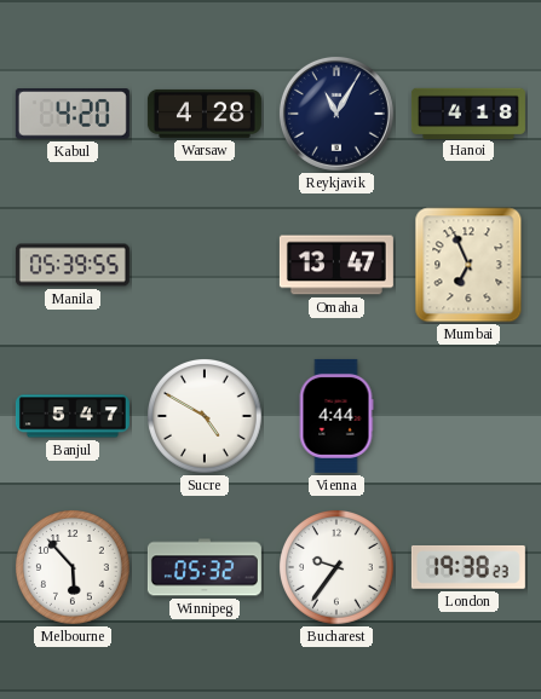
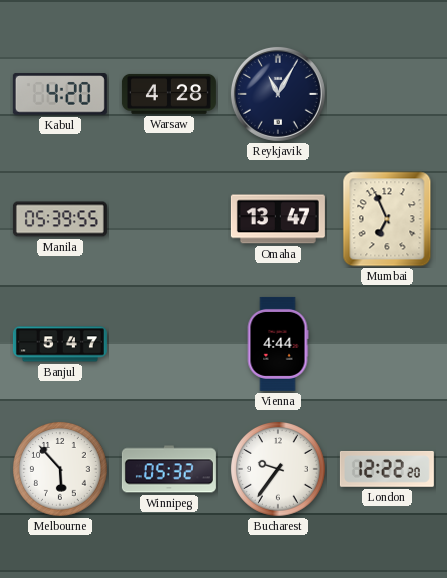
Hanoi: 4:18 -> none
Sucre: 4:50 -> none
London: 19:38 -> 12:22
